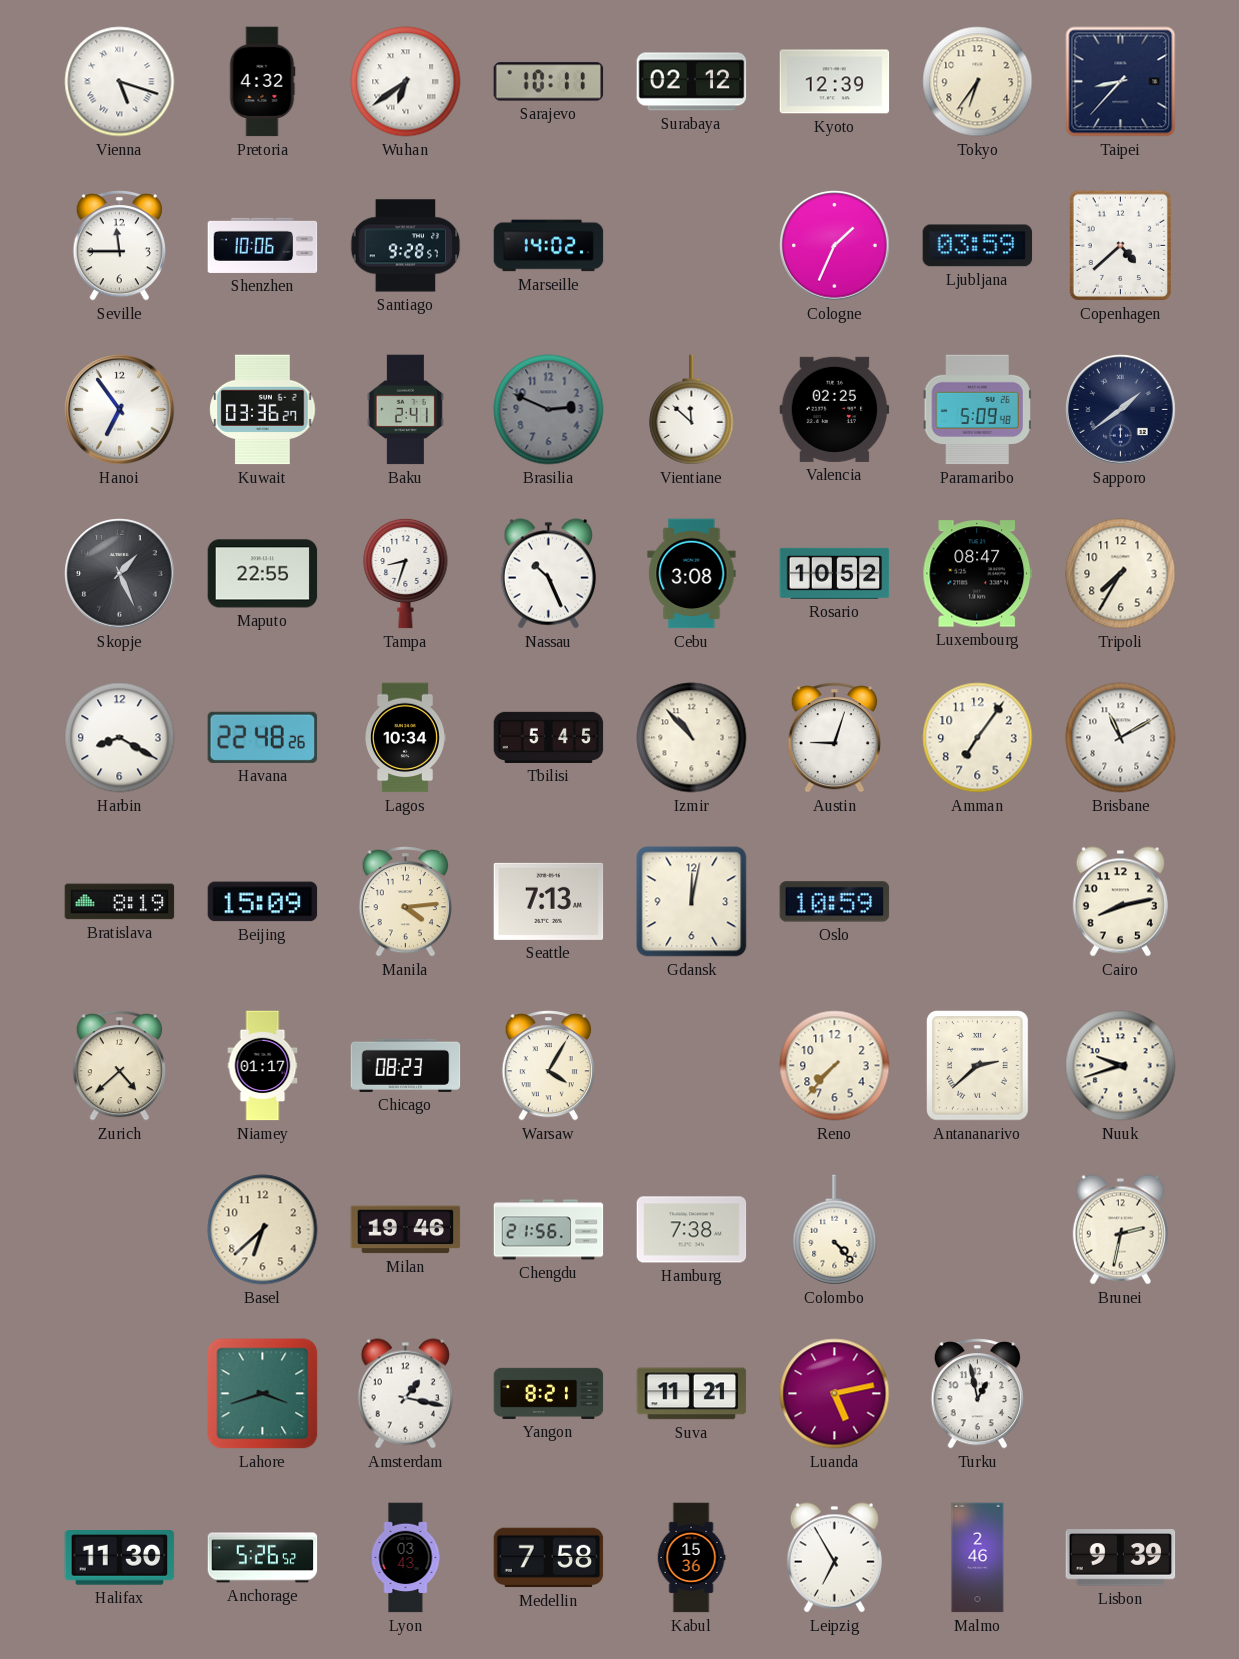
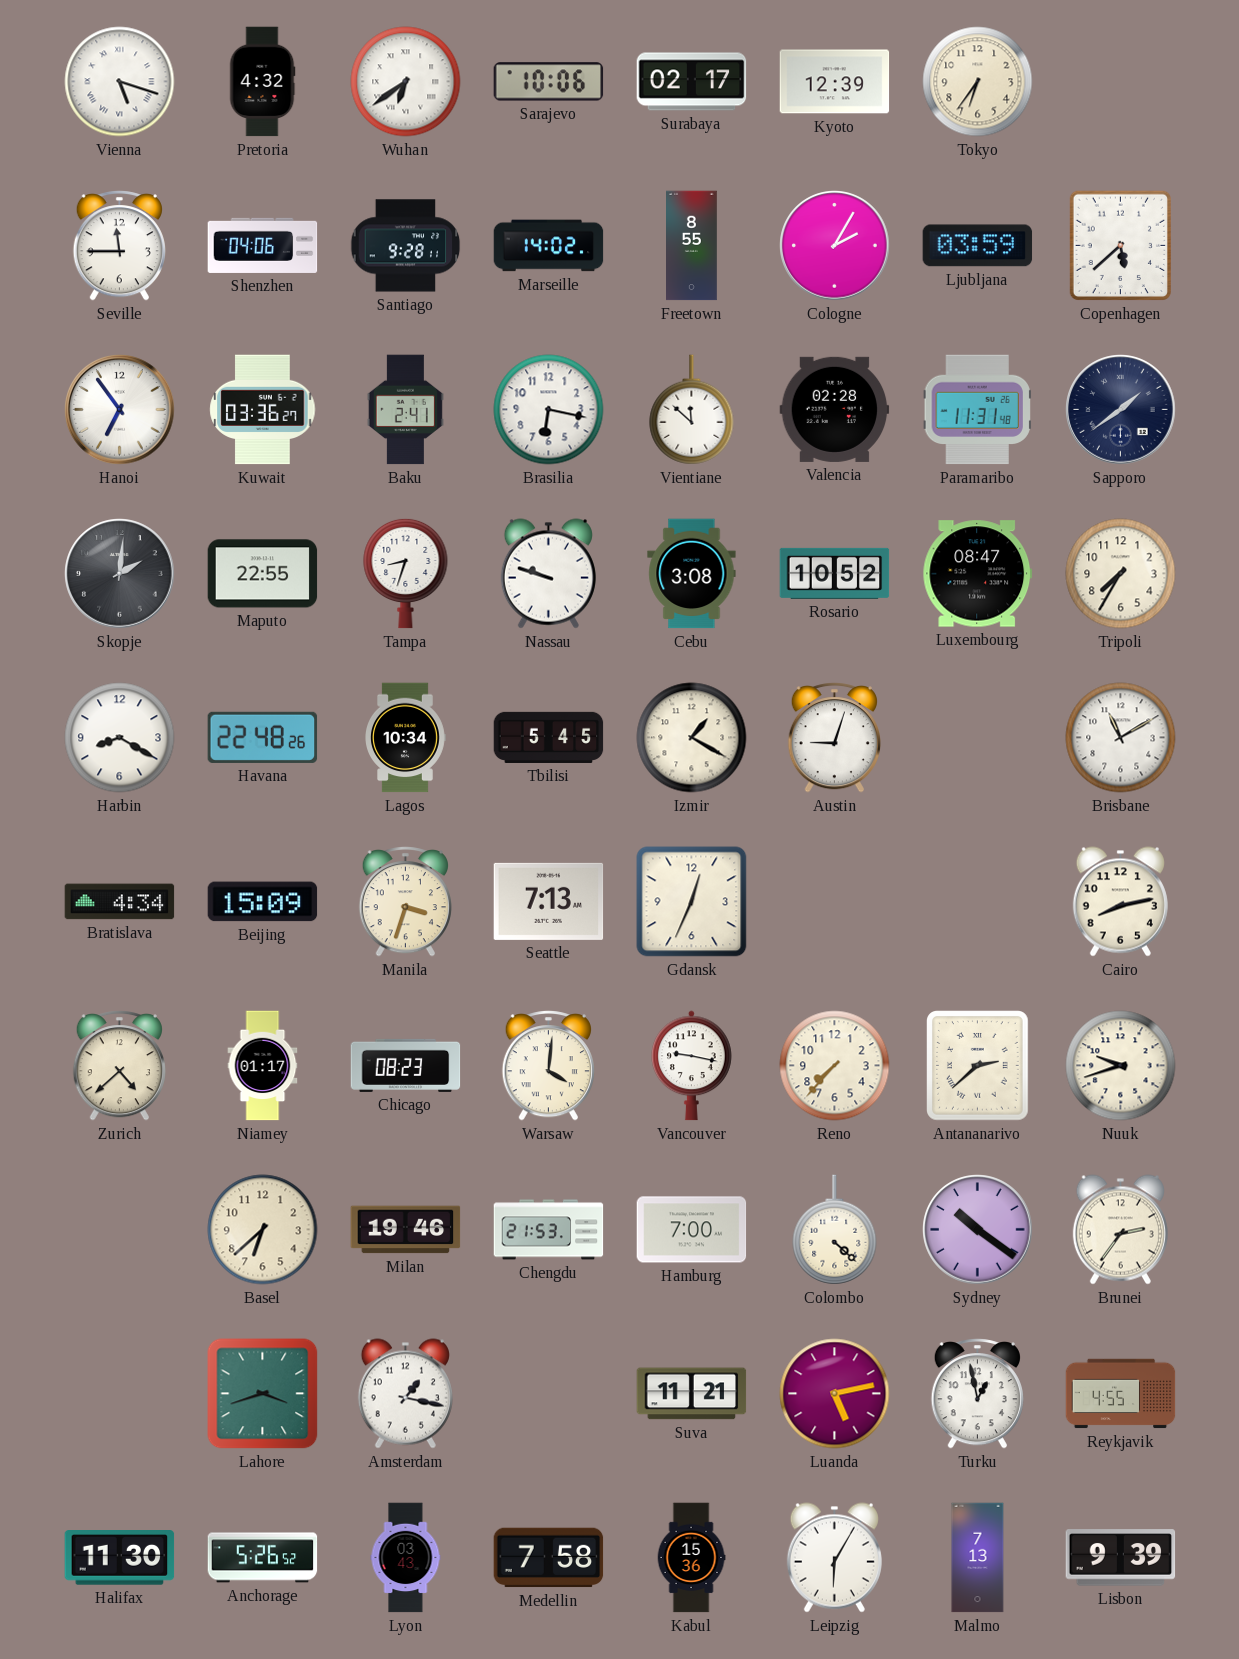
Sarajevo: 10:11 -> 10:06
Surabaya: 02:12 -> 02:17
Taipei: 8:37 -> none
Shenzhen: 10:06 -> 04:06
Santiago: 9:28:57 -> 9:28:11
Freetown: none -> 8:55
Cologne: 1:34 -> 2:05
Copenhagen: 4:38 -> 5:38
Brasilia: 2:49 -> 6:17
Brasilia dial: grey -> white
Valencia: 02:25 -> 02:28
Paramaribo: 5:09 -> 11:31
Skopje: 1:26 -> 2:01
Nassau: 10:26 -> 9:48
Izmir: 10:53 -> 1:20
Amman: 7:06 -> none
Bratislava: 8:19 -> 4:34
Manila: 4:14 -> 3:33
Gdansk: 12:02 -> 12:34
Oslo: 10:59 -> none
Warsaw: 4:05 -> 4:01
Vancouver: none -> 9:17
Chengdu: 21:56 -> 21:53
Hamburg: 7:38 -> 7:00
Colombo: 4:23 -> 4:22
Sydney: none -> 10:21
Brunei: 2:32 -> 2:36
Yangon: 8:21 -> none
Reykjavik: none -> 4:55
Leipzig: 6:55 -> 6:05
Malmo: 2:46 -> 7:13
